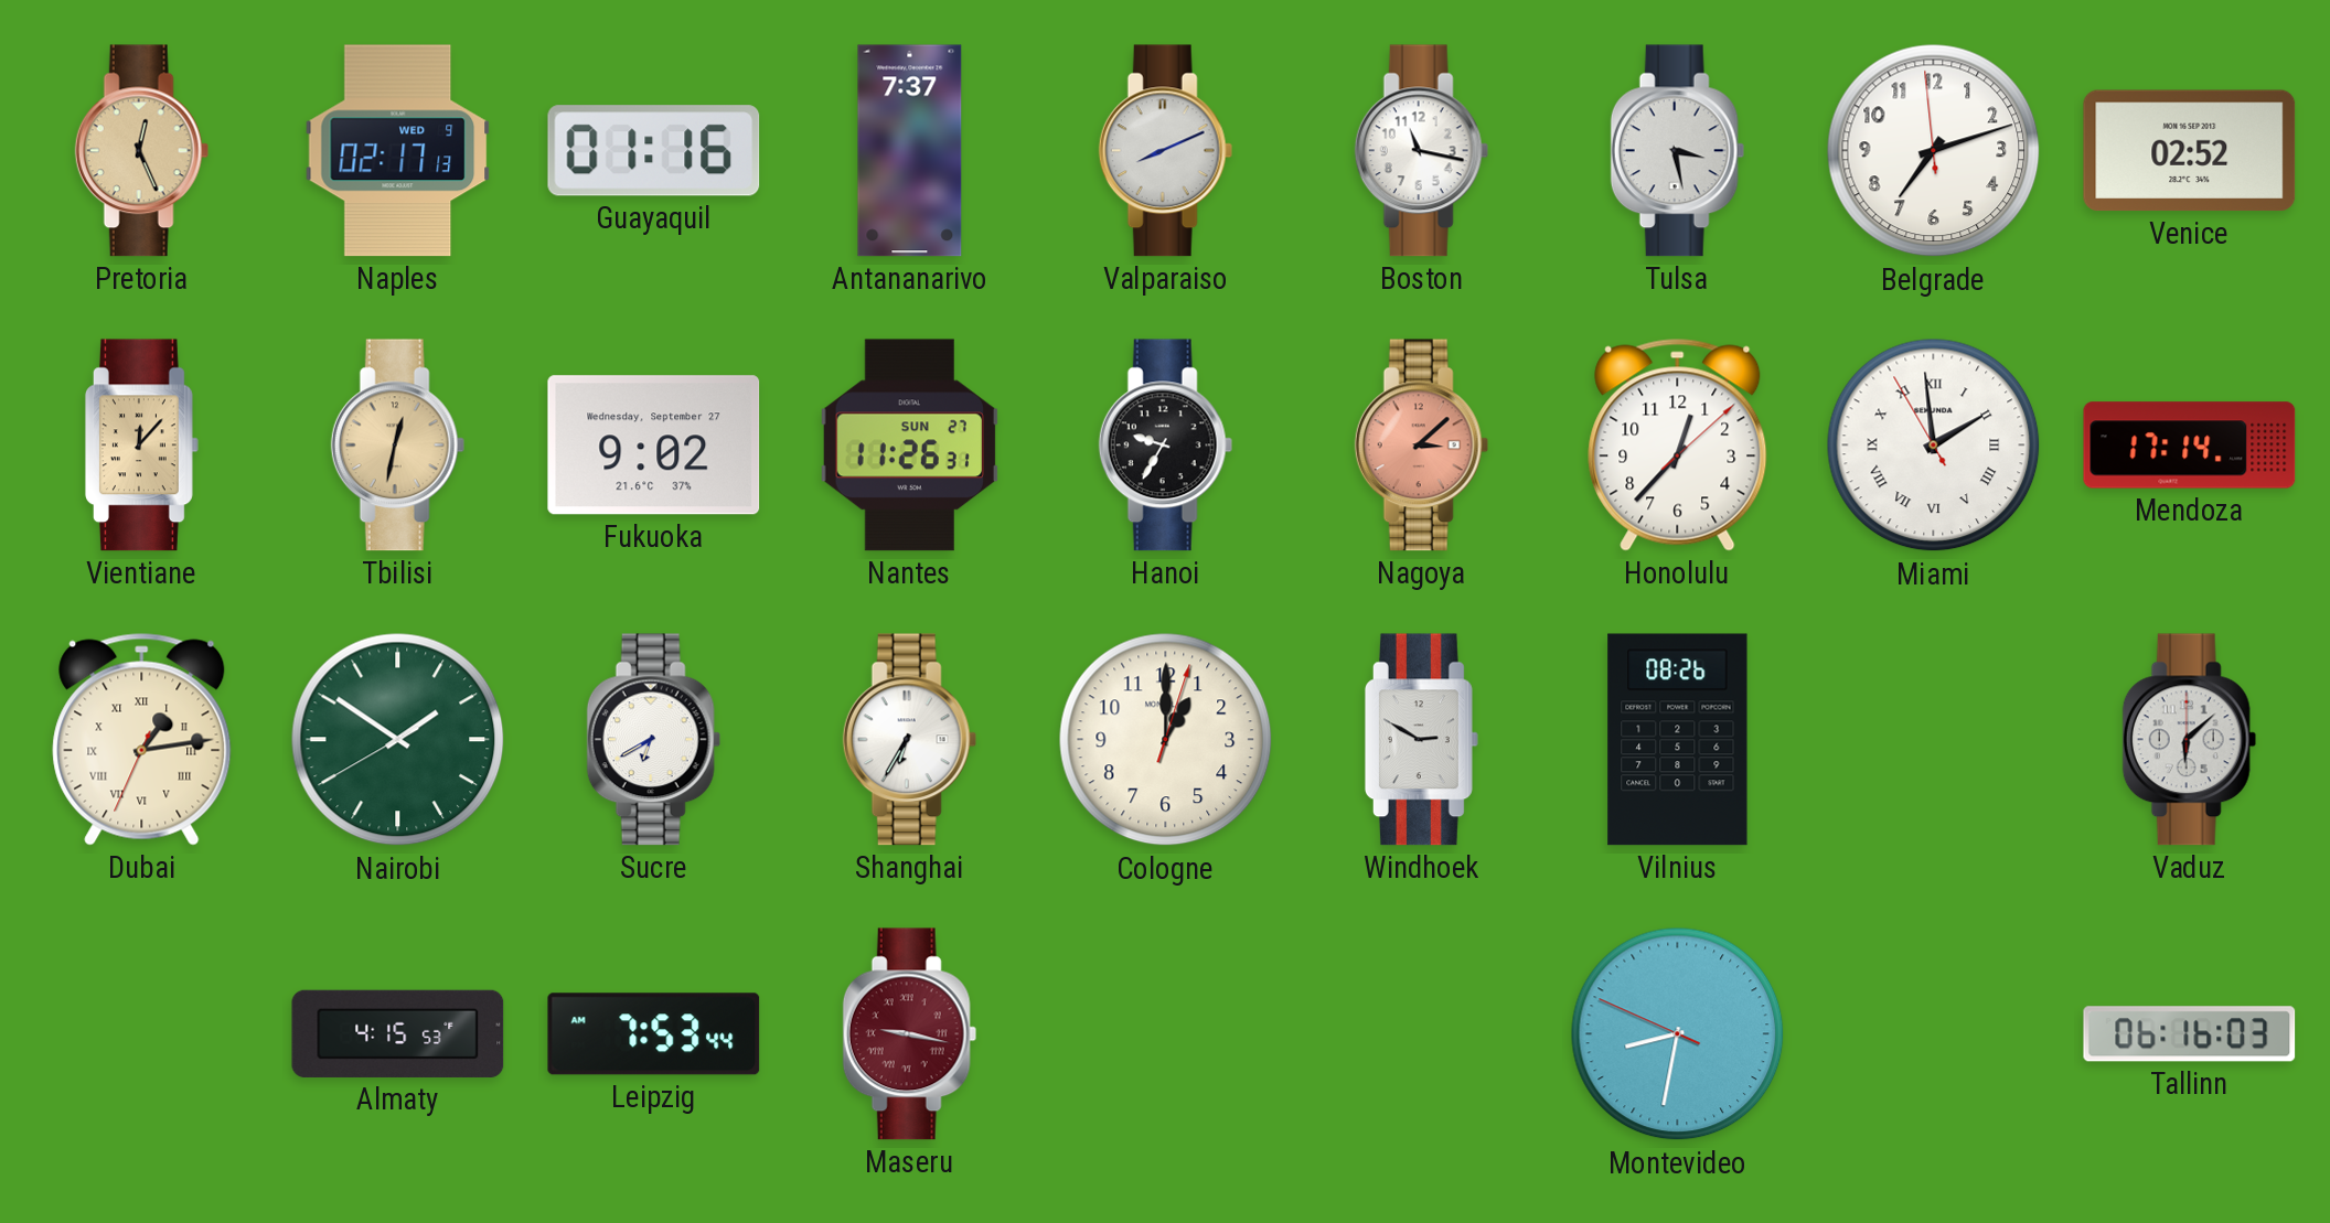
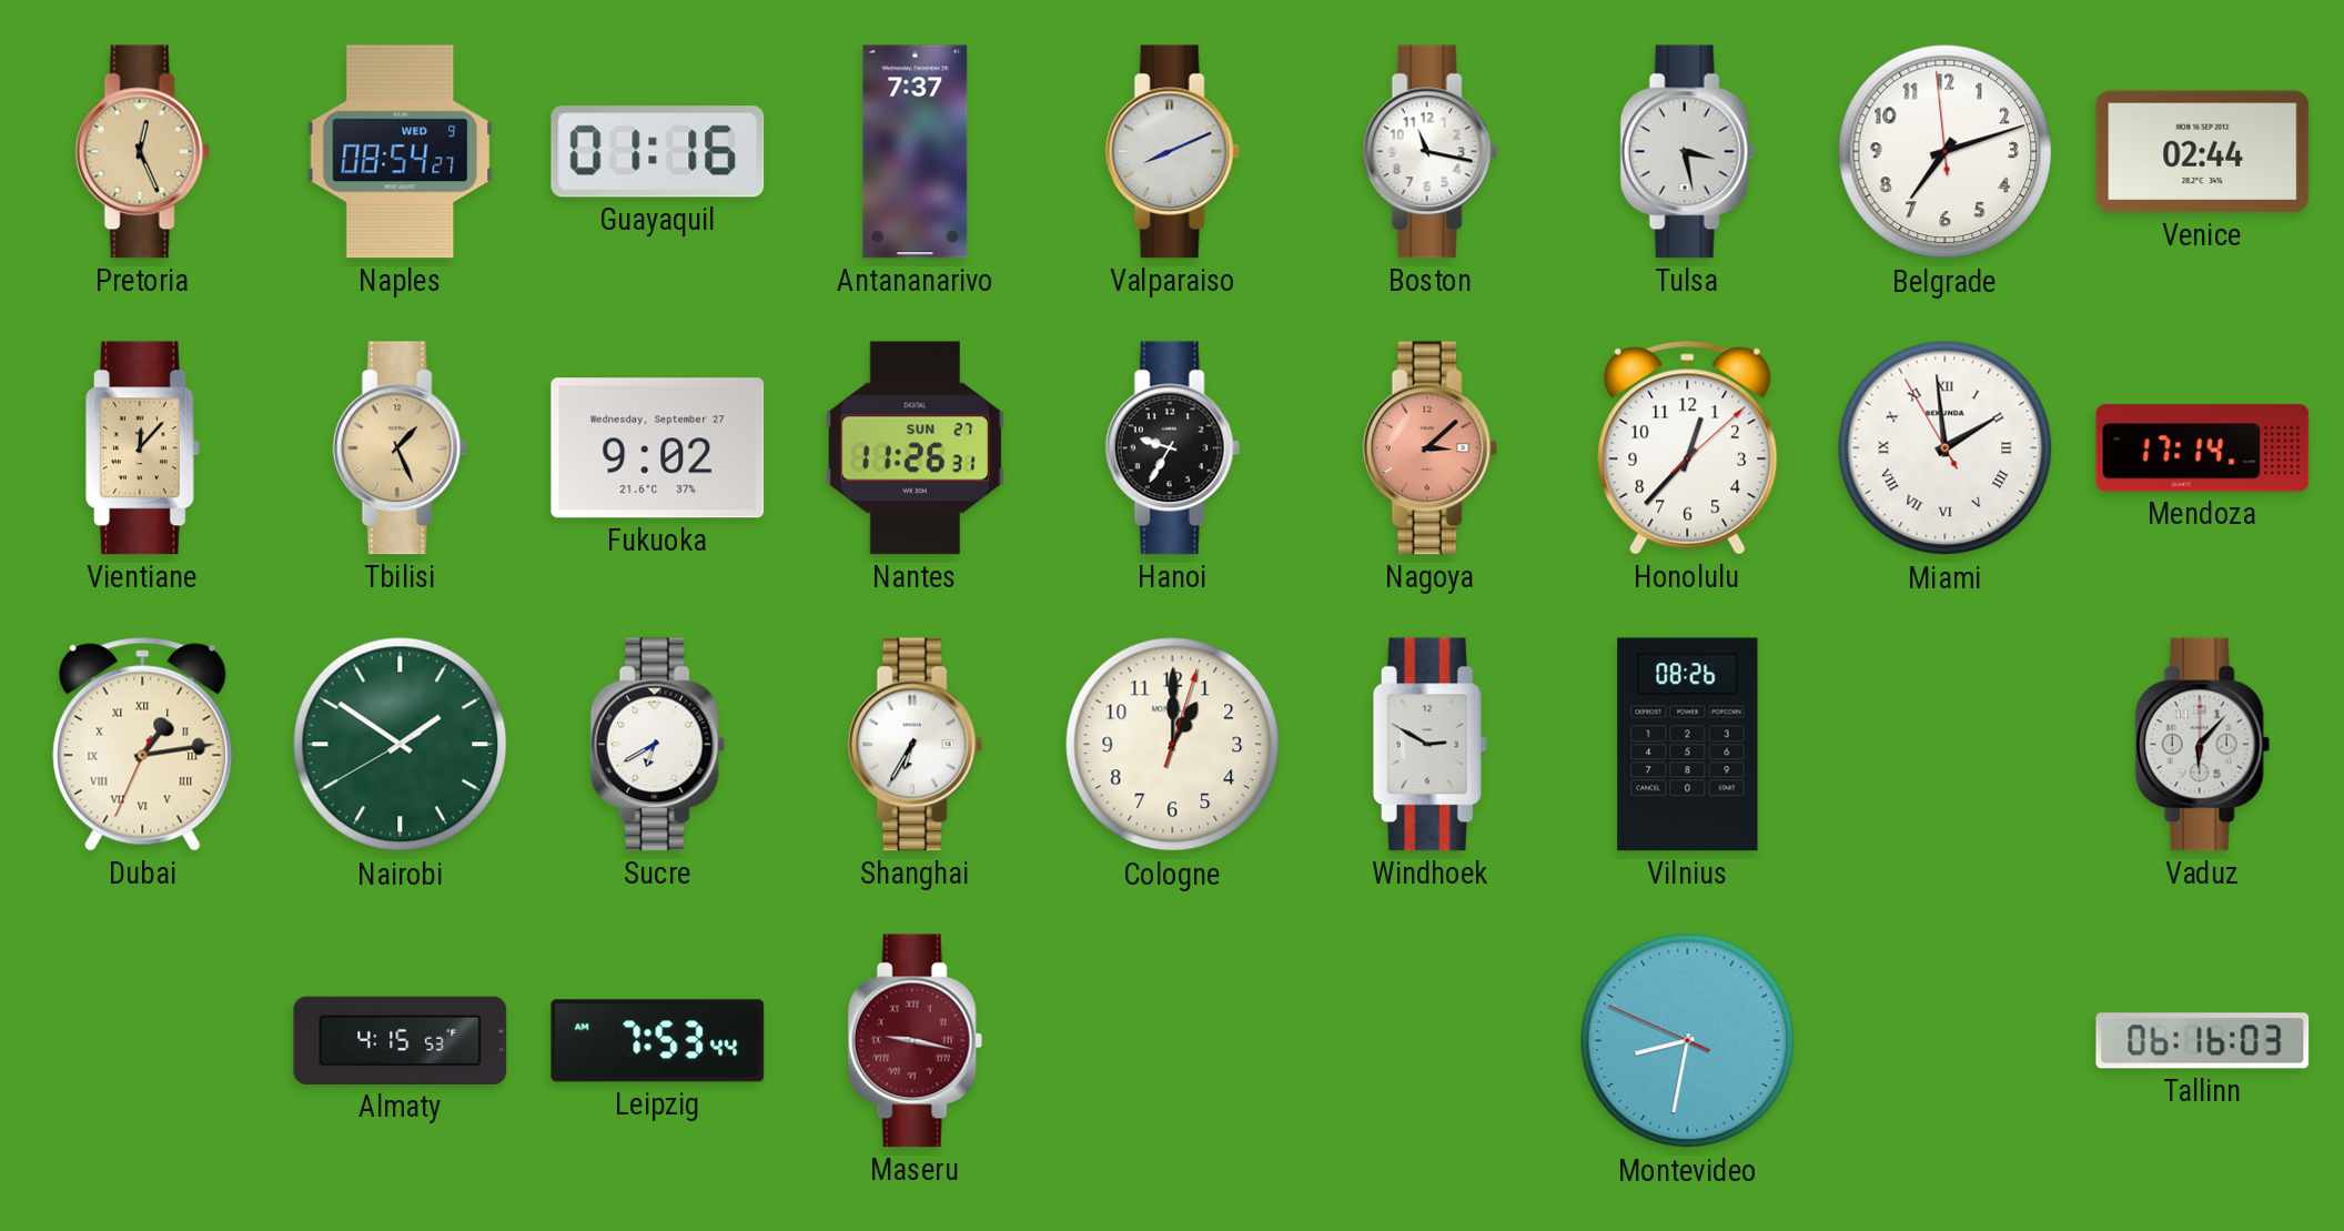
Naples: 02:17 -> 08:54
Venice: 02:52 -> 02:44
Tbilisi: 12:32 -> 1:26
Vaduz: 6:08 -> 6:07
